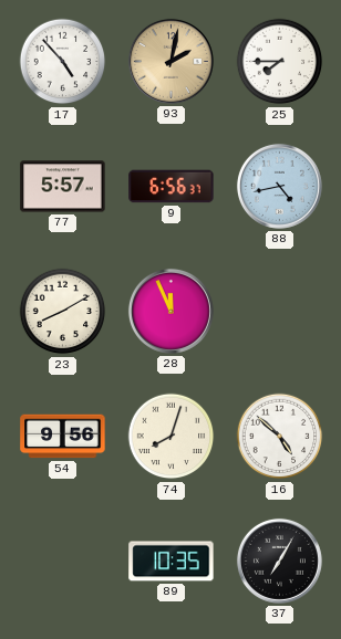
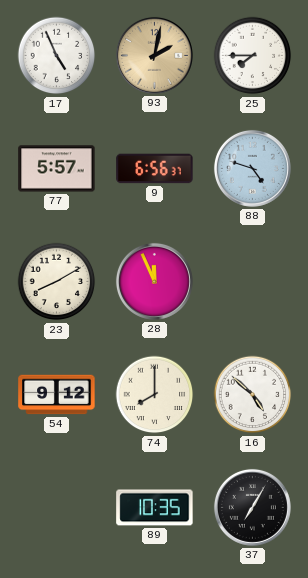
17: 4:53 -> 4:56
88: 4:43 -> 4:48
54: 9:56 -> 9:12
74: 8:03 -> 8:00
